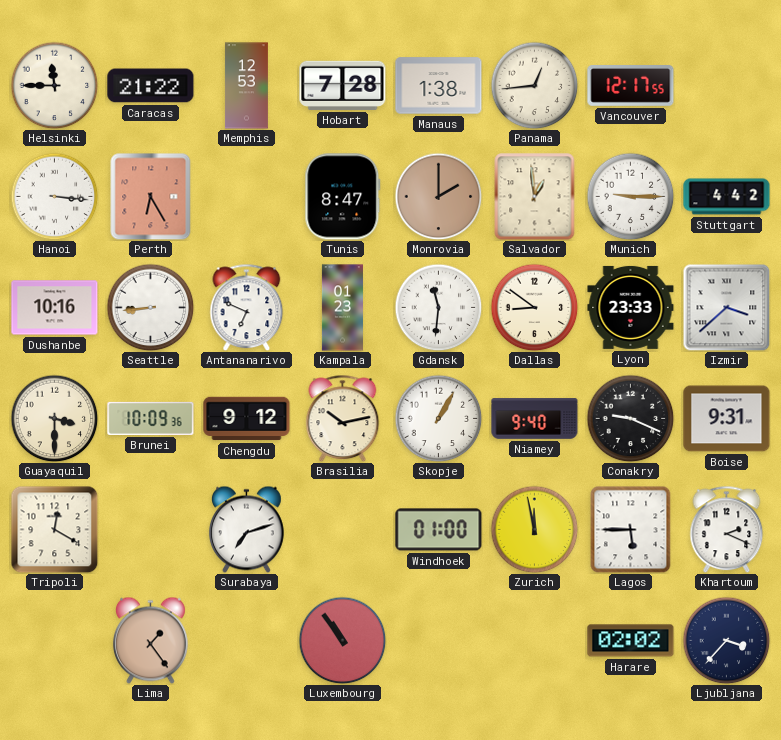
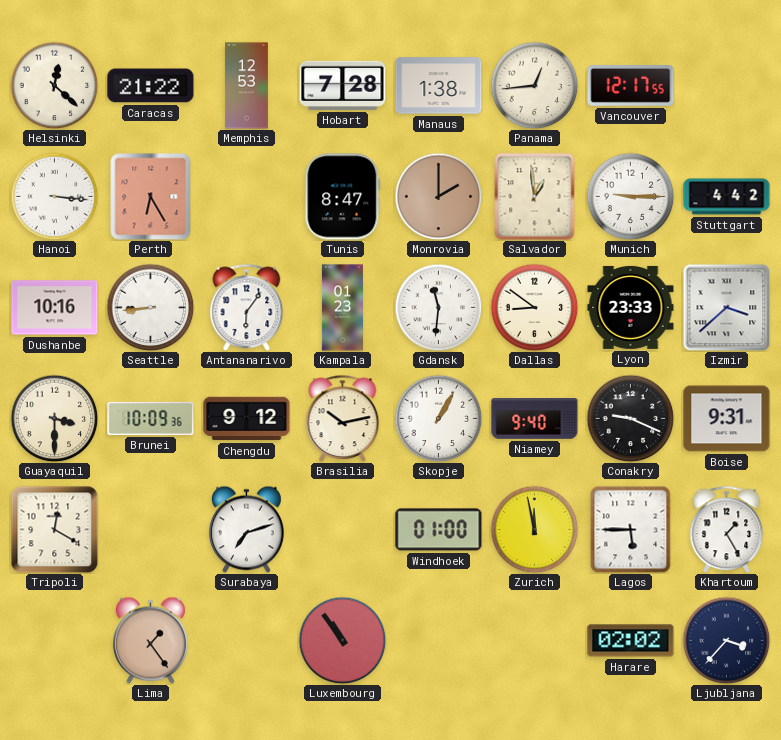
Helsinki: 11:45 -> 12:22
Antananarivo: 6:49 -> 6:06
Khartoum: 2:19 -> 1:25
